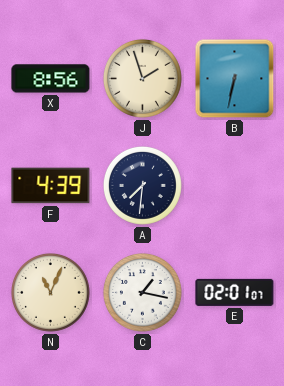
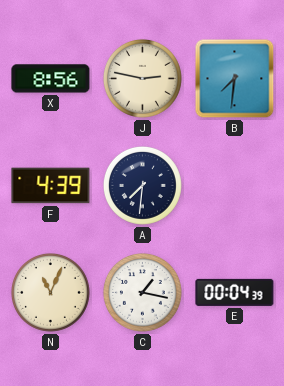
J: 1:57 -> 2:47
B: 6:32 -> 7:31
E: 02:01 -> 00:04
